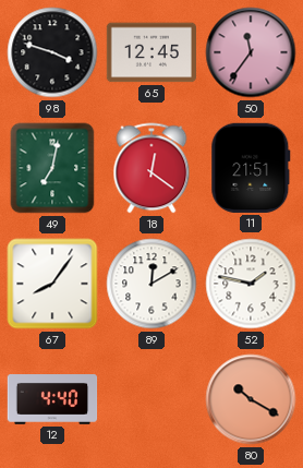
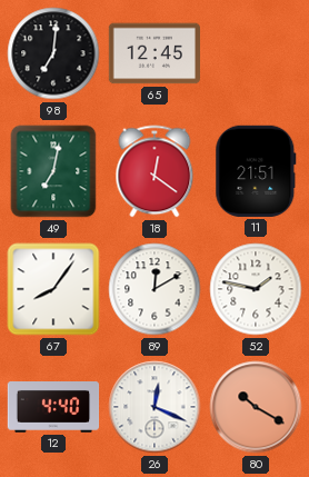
98: 3:48 -> 7:01
50: 11:36 -> none
26: none -> 12:19
